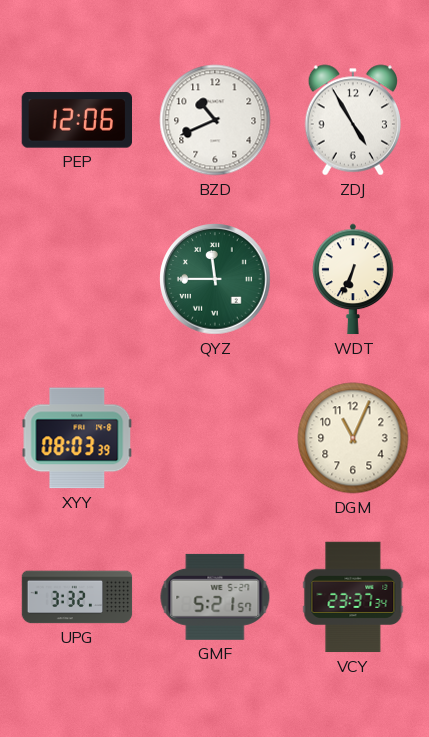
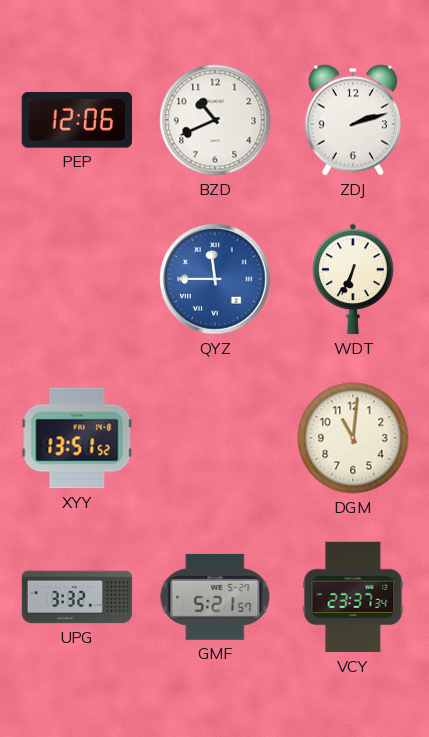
ZDJ: 4:55 -> 2:12
QYZ dial: green -> blue
XYY: 08:03 -> 13:51
DGM: 11:04 -> 11:01
